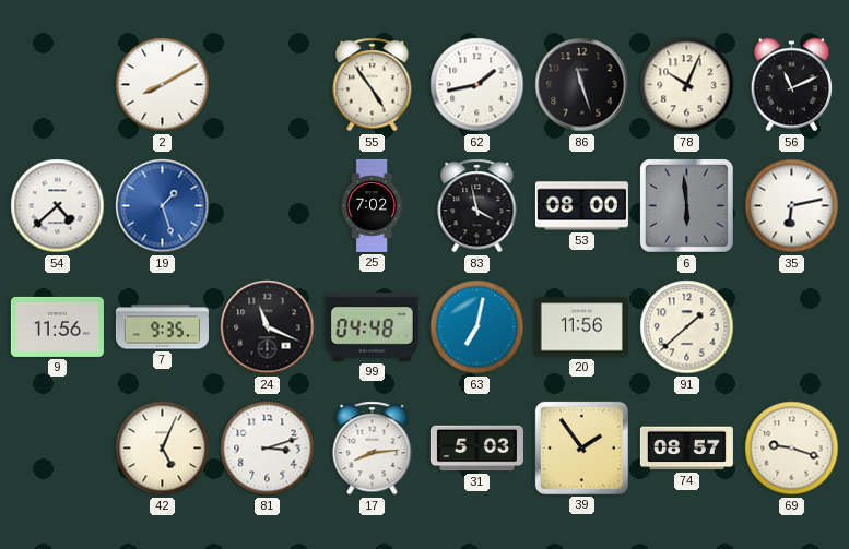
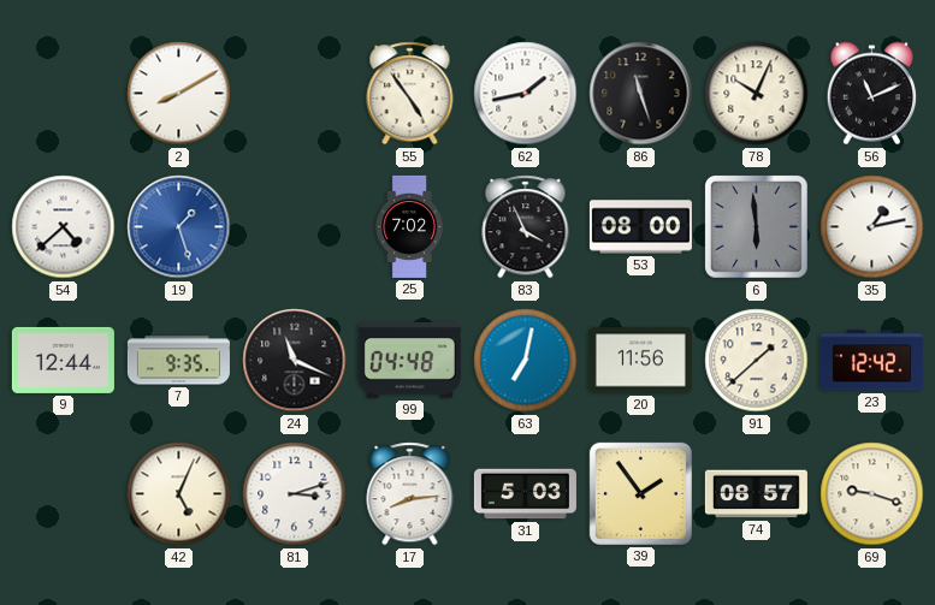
83: 3:58 -> 3:56
35: 6:13 -> 1:13
9: 11:56 -> 12:44
23: none -> 12:42
